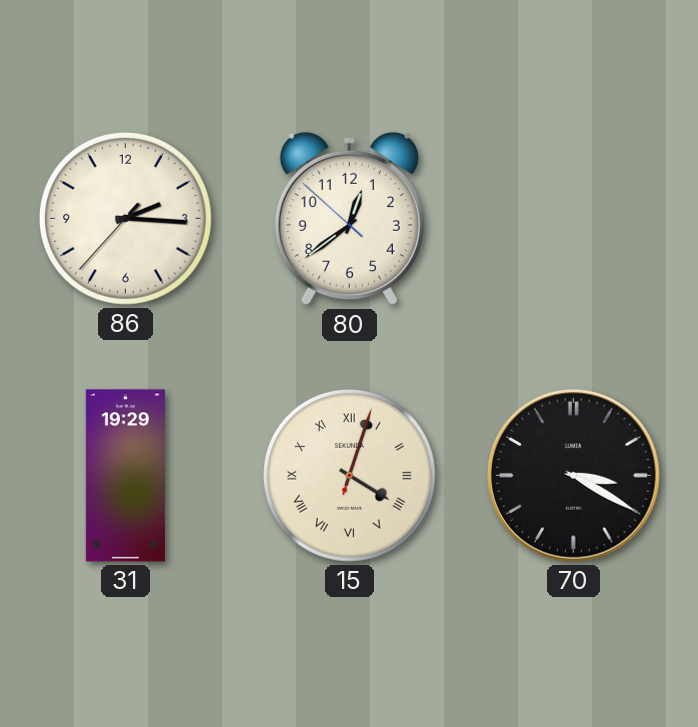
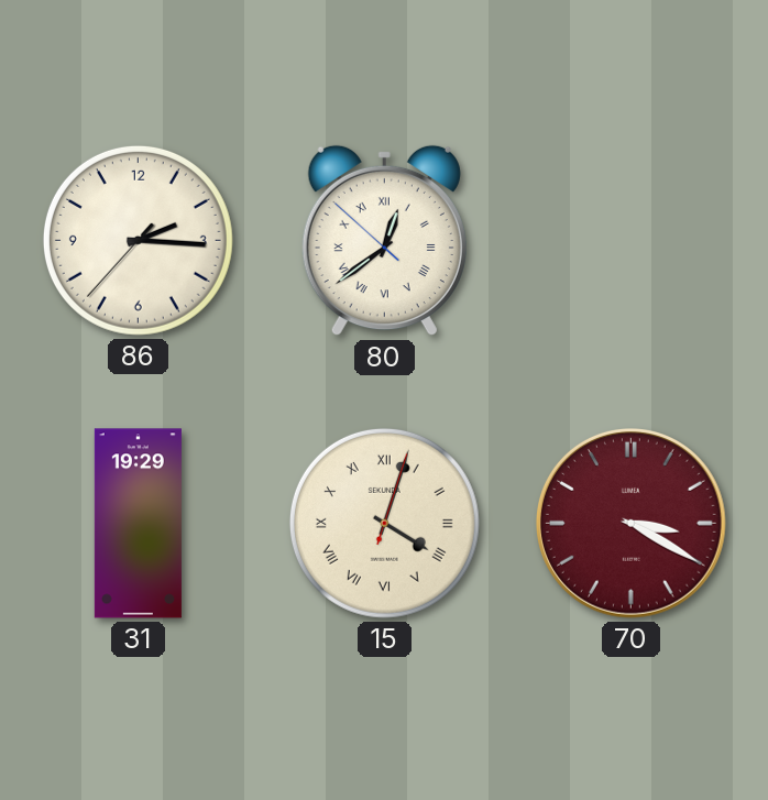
80 numerals: Arabic -> Roman
70 dial: black -> burgundy
